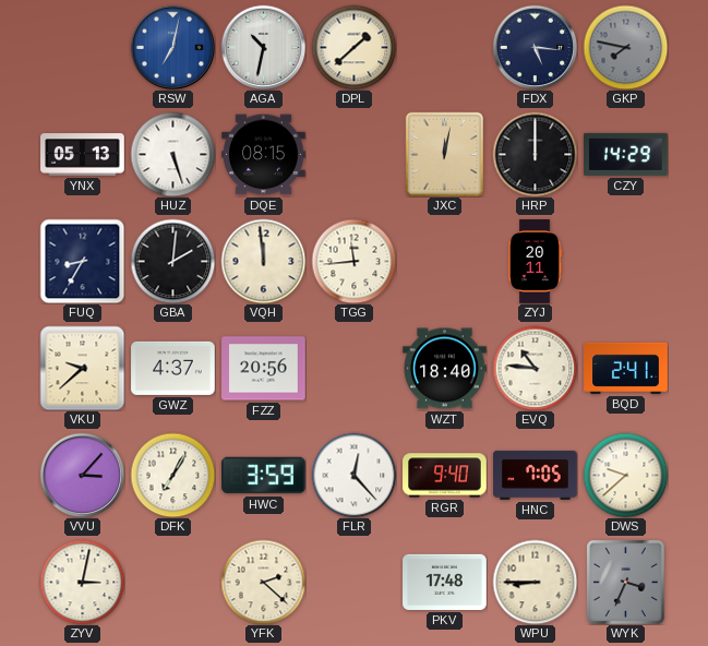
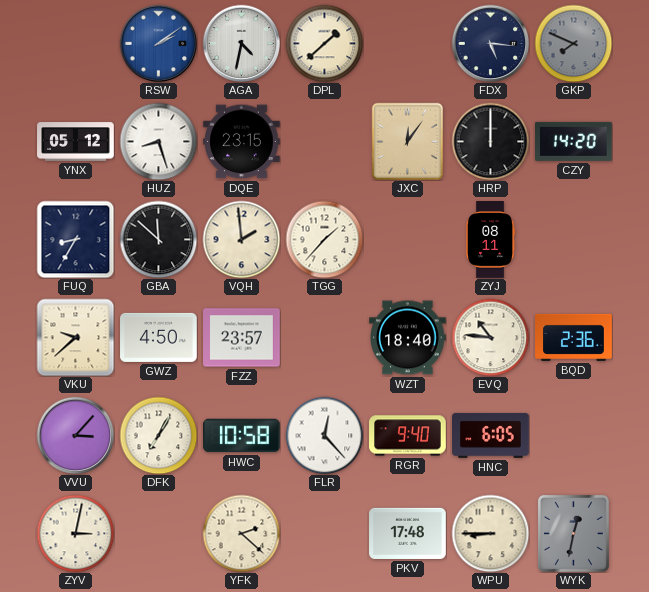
RSW: 7:02 -> 2:09
AGA: 10:32 -> 4:32
GKP: 7:47 -> 7:49
YNX: 05:13 -> 05:12
HUZ: 5:27 -> 8:27
DQE: 08:15 -> 23:15
JXC: 12:02 -> 12:06
CZY: 14:29 -> 14:20
GBA: 2:01 -> 11:52
VQH: 11:59 -> 1:59
TGG: 11:44 -> 1:37
ZYJ: 20:11 -> 08:11
GWZ: 4:37 -> 4:50
FZZ: 20:56 -> 23:57
BQD: 2:41 -> 2:36
HWC: 3:59 -> 10:58
HNC: 7:05 -> 6:05
DWS: 9:38 -> none
WYK: 3:34 -> 12:32
